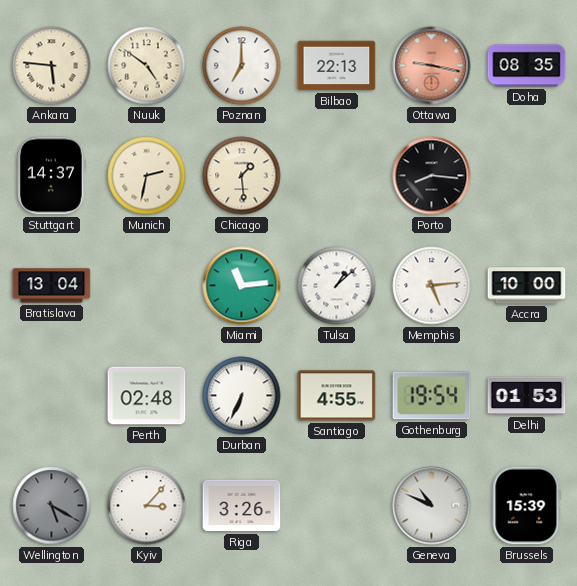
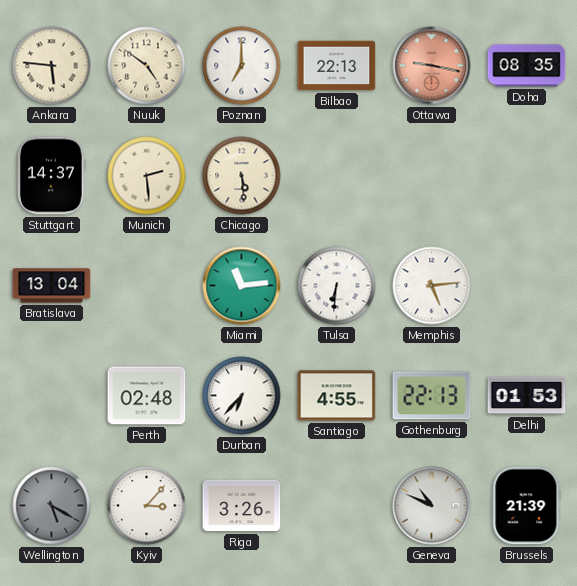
Munich: 2:32 -> 2:29
Chicago: 1:29 -> 5:29
Porto: 8:16 -> none
Tulsa: 1:08 -> 6:31
Accra: 10:00 -> none
Durban: 6:34 -> 6:37
Gothenburg: 19:54 -> 22:13
Brussels: 15:39 -> 21:39
